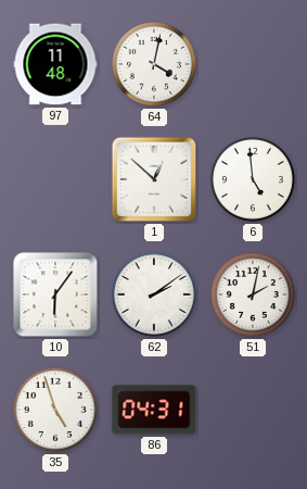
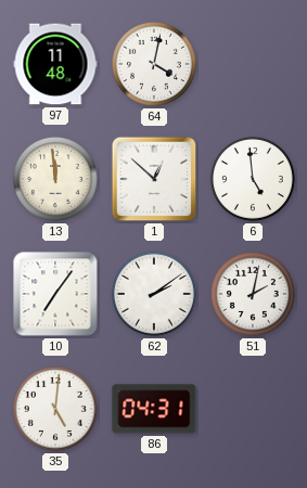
13: none -> 11:59
10: 6:06 -> 7:06
35: 4:57 -> 5:01
